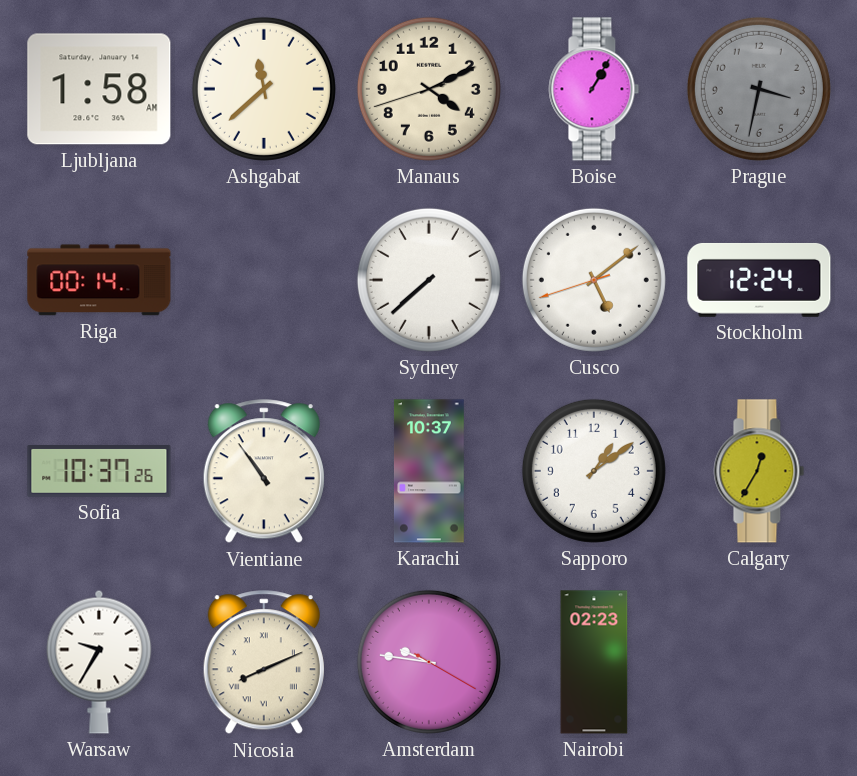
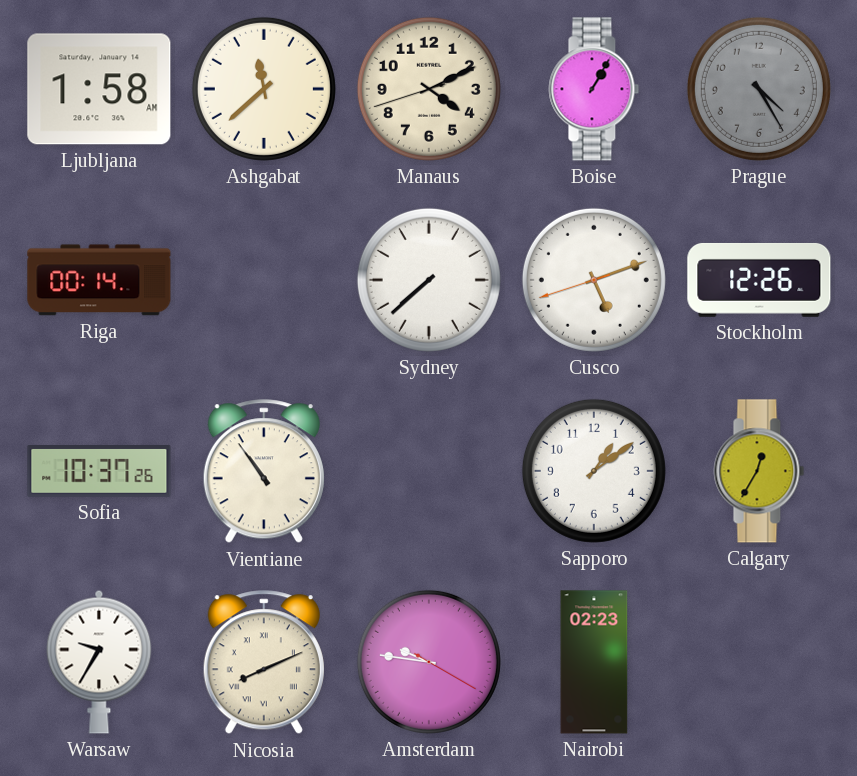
Prague: 3:32 -> 4:25
Cusco: 5:08 -> 5:11
Stockholm: 12:24 -> 12:26
Karachi: 10:37 -> none
